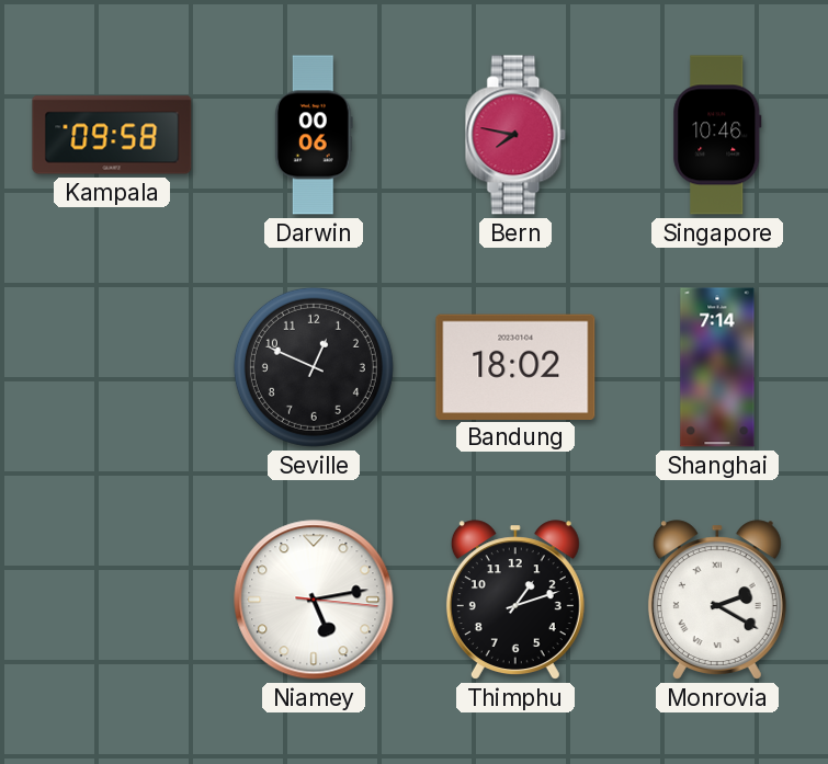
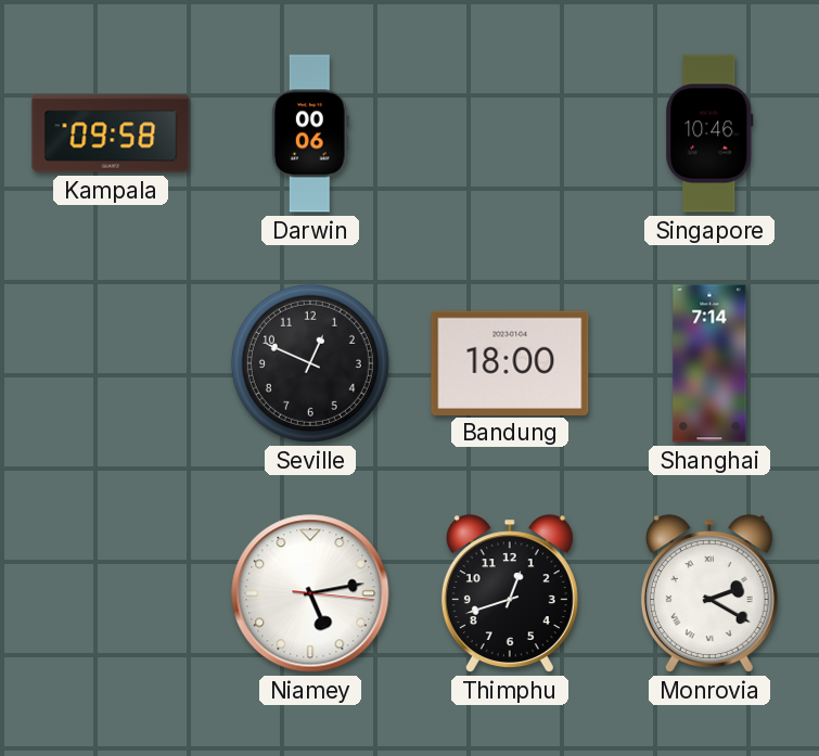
Bern: 7:47 -> none
Bandung: 18:02 -> 18:00
Thimphu: 1:12 -> 12:42
